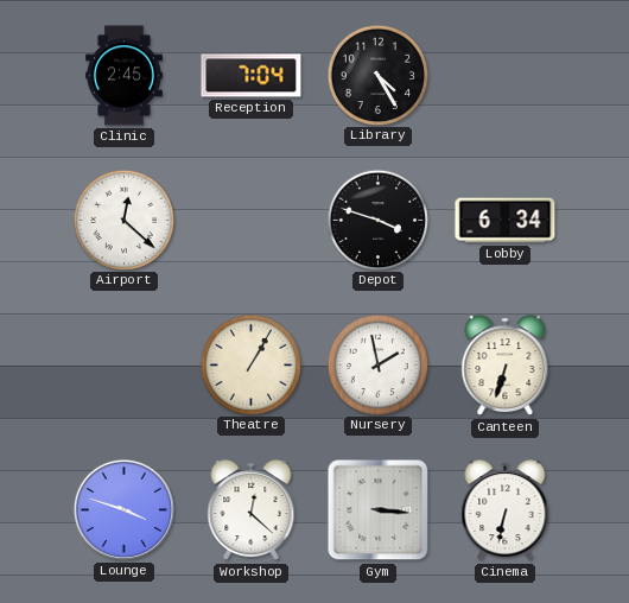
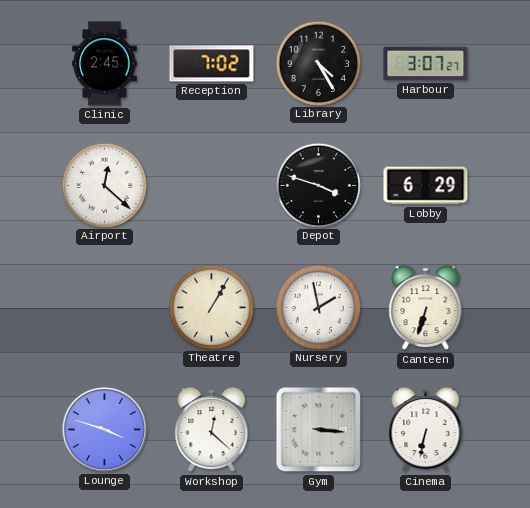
Reception: 7:04 -> 7:02
Harbour: none -> 3:07
Lobby: 6:34 -> 6:29
